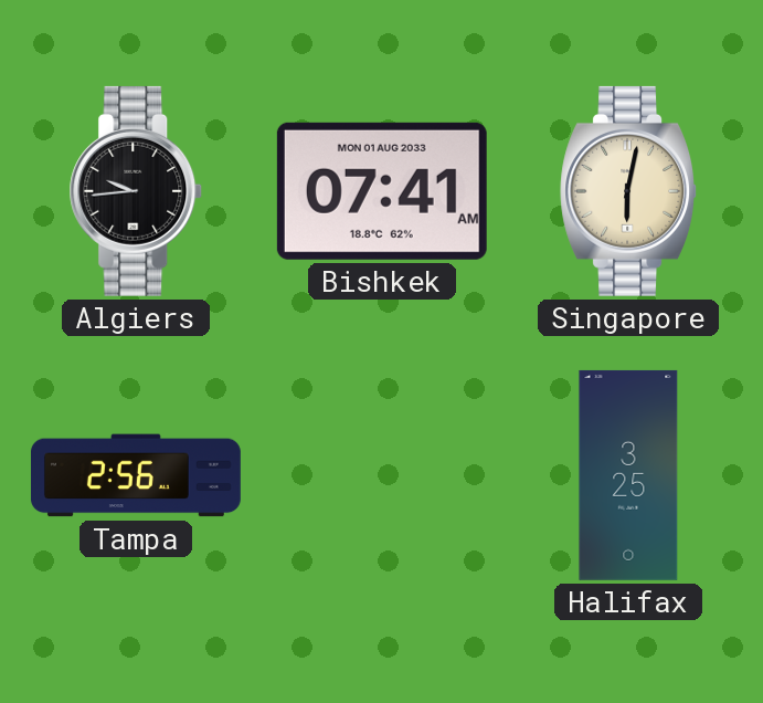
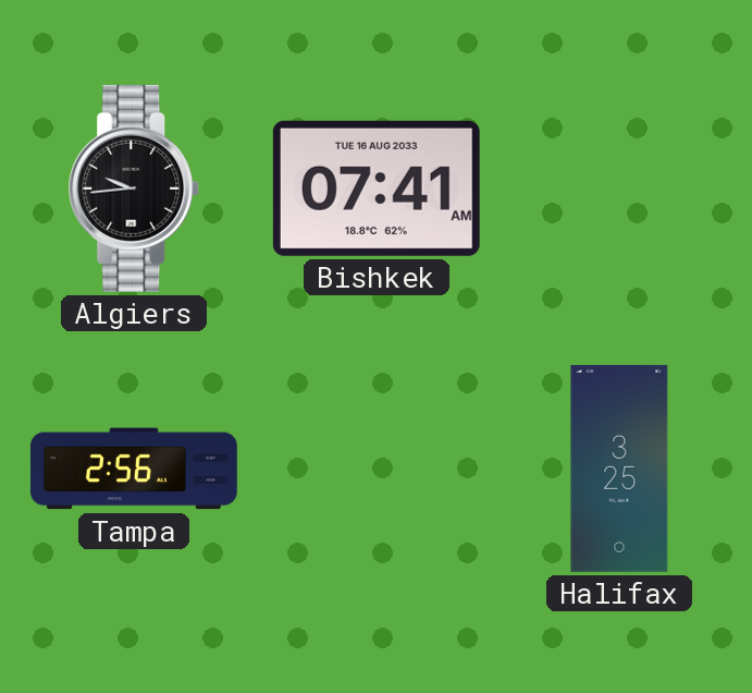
Bishkek date: MON 01 AUG 2033 -> TUE 16 AUG 2033
Singapore: 6:02 -> none
